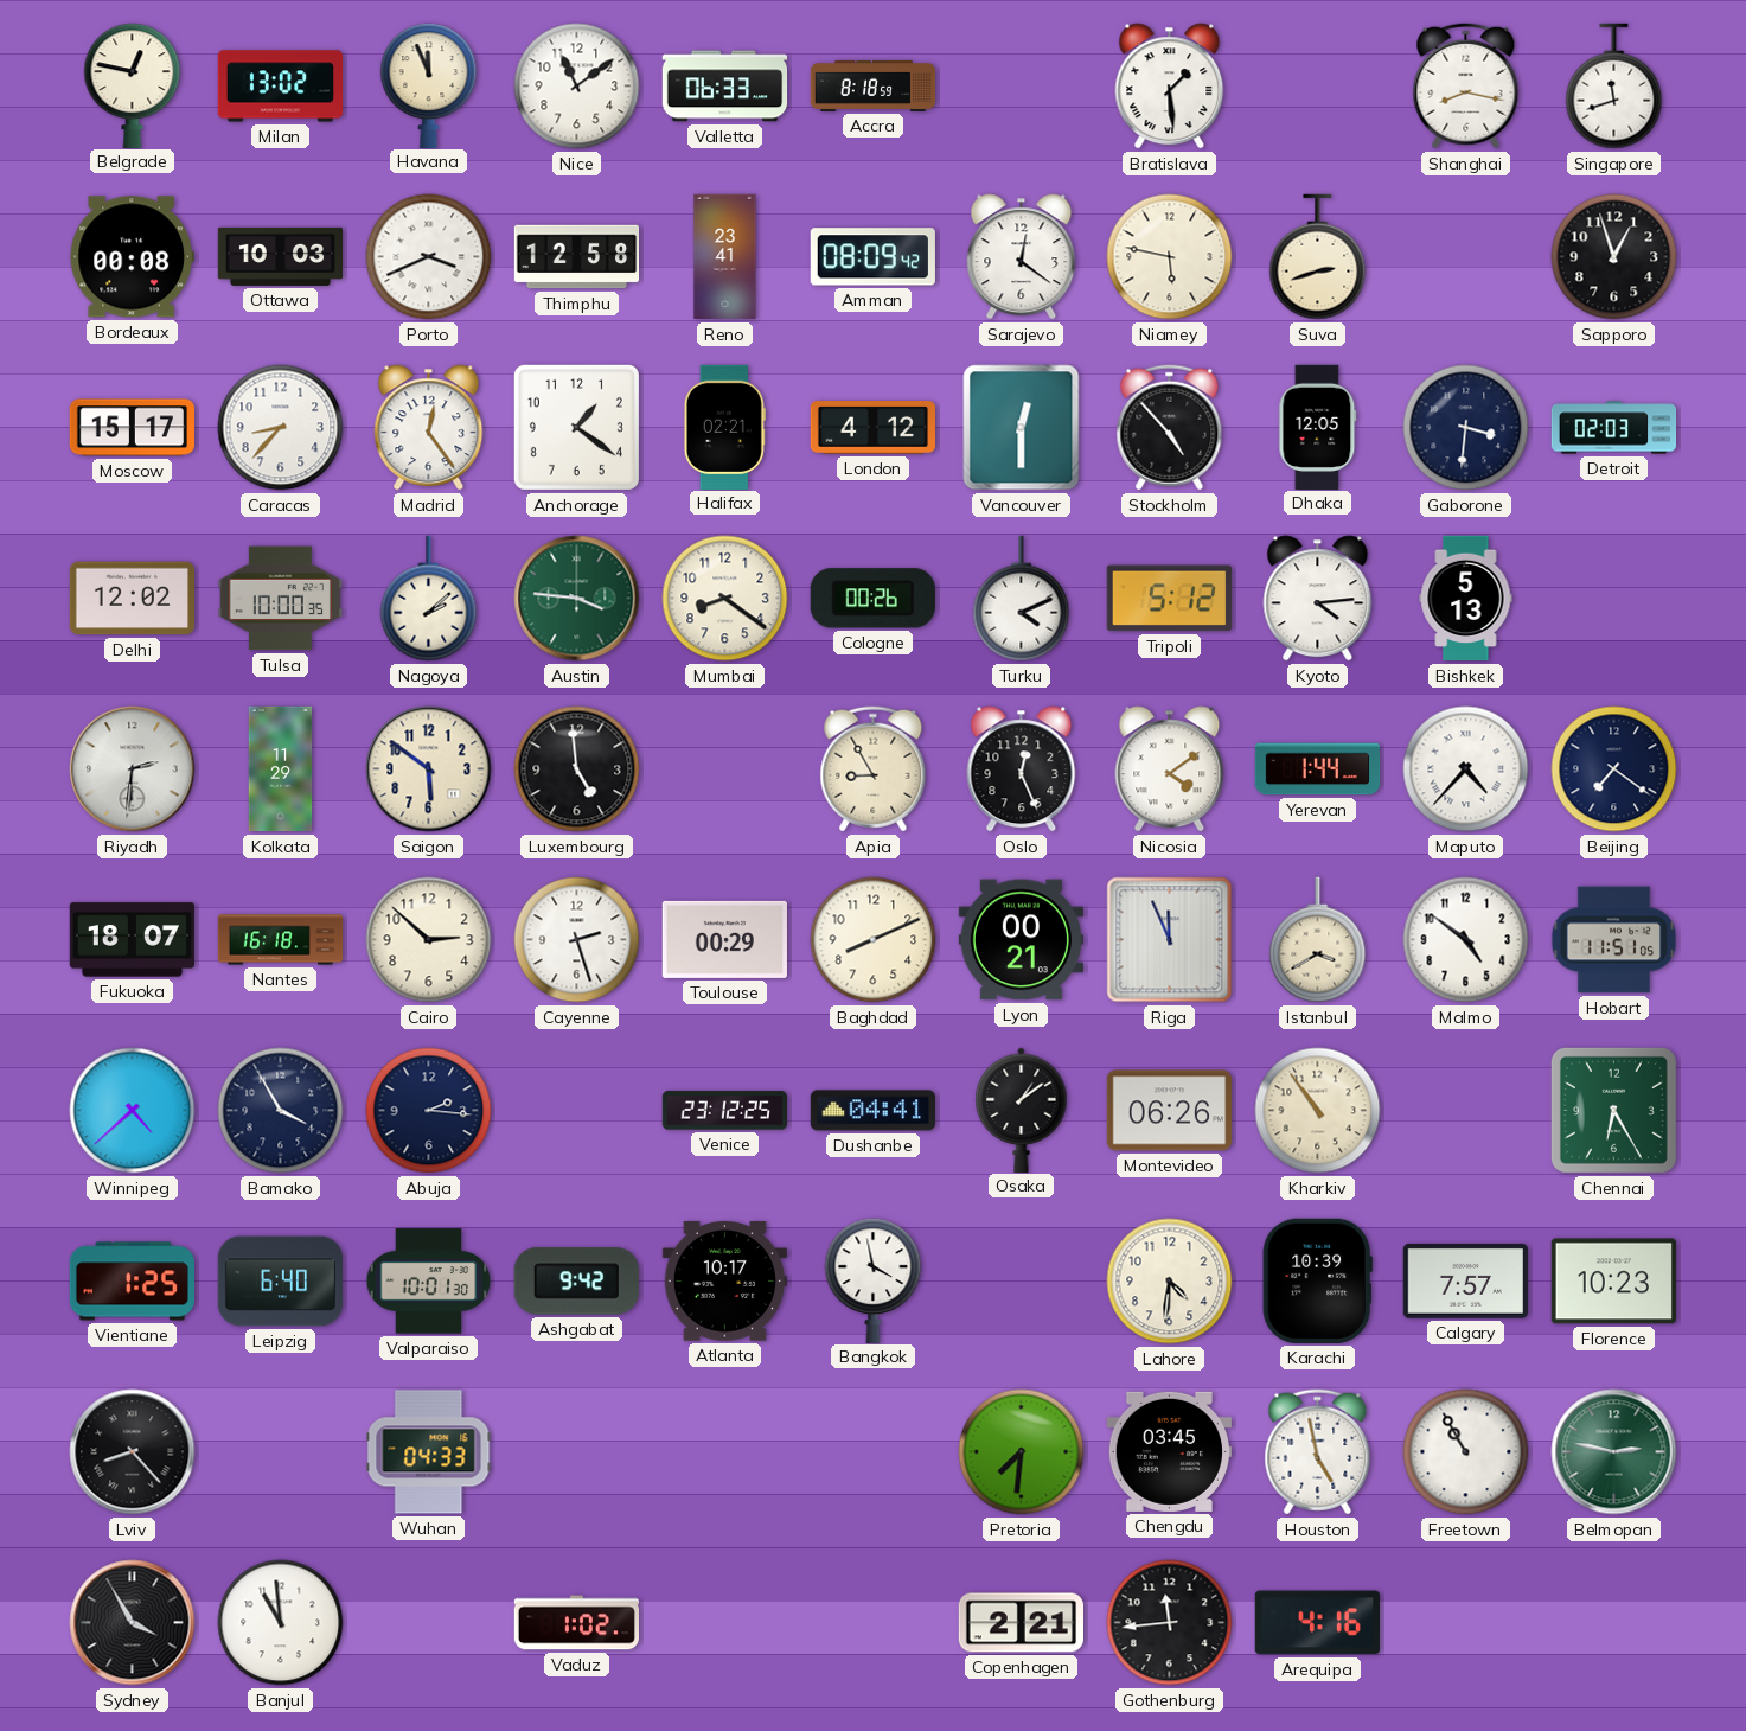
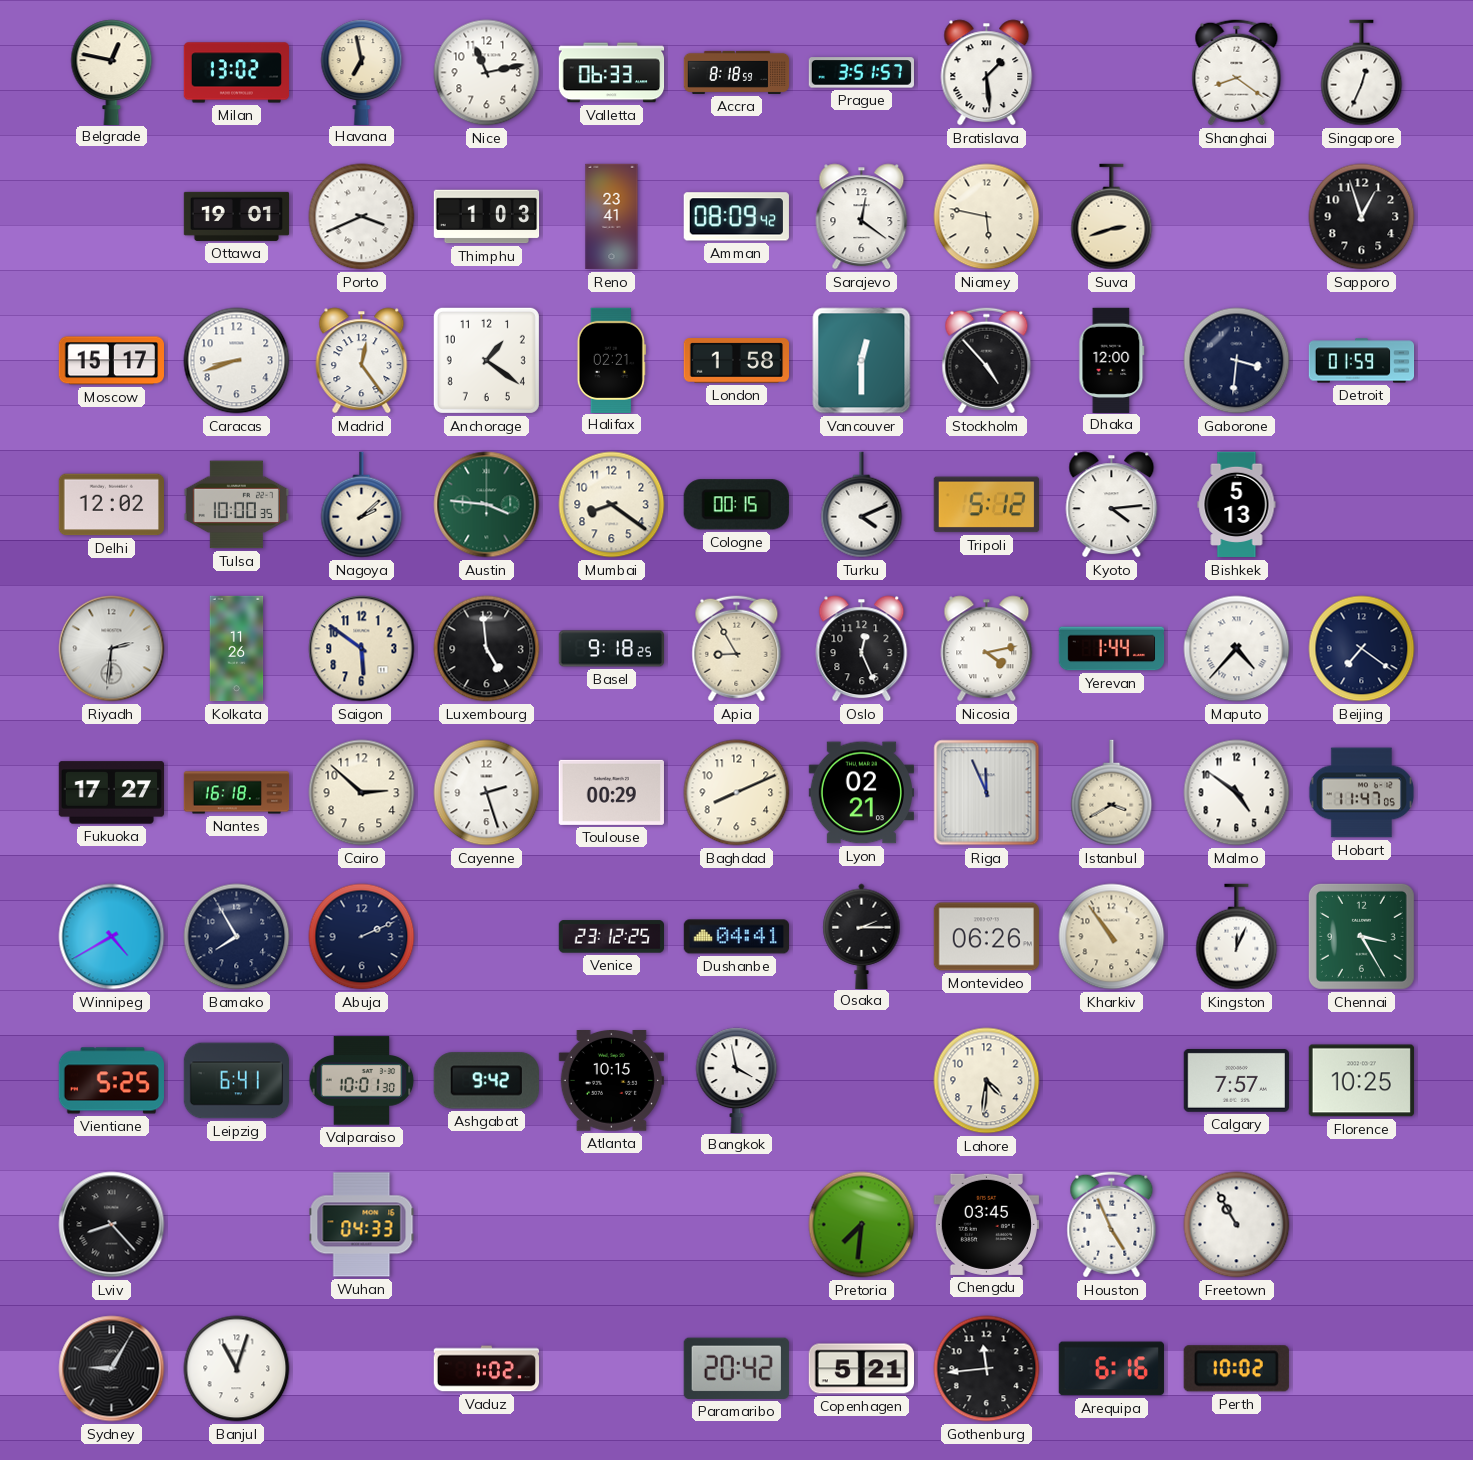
Havana: 11:56 -> 6:58
Nice: 11:09 -> 11:13
Prague: none -> 3:51
Shanghai: 8:17 -> 8:21
Singapore: 11:42 -> 12:34
Bordeaux: 00:08 -> none
Ottawa: 10:03 -> 19:01
Thimphu: 12:58 -> 1:03
Caracas: 8:37 -> 8:42
London: 4:12 -> 1:58
Dhaka: 12:05 -> 12:00
Detroit: 02:03 -> 01:59
Cologne: 00:26 -> 00:15
Kolkata: 11:29 -> 11:26
Basel: none -> 9:18
Nicosia: 4:09 -> 4:13
Fukuoka: 18:07 -> 17:27
Lyon: 00:21 -> 02:21
Hobart: 11:51 -> 11:47
Winnipeg: 4:38 -> 4:40
Bamako: 3:55 -> 7:55
Abuja: 2:16 -> 2:11
Osaka: 1:09 -> 2:15
Kingston: none -> 12:04
Chennai: 6:25 -> 3:25
Vientiane: 1:25 -> 5:25
Leipzig: 6:40 -> 6:41
Atlanta: 10:17 -> 10:15
Karachi: 10:39 -> none
Florence: 10:23 -> 10:25
Houston: 4:58 -> 4:56
Belmopan: 2:47 -> none
Sydney: 3:55 -> 9:05
Banjul: 10:59 -> 11:03
Paramaribo: none -> 20:42
Copenhagen: 2:21 -> 5:21
Arequipa: 4:16 -> 6:16
Perth: none -> 10:02
